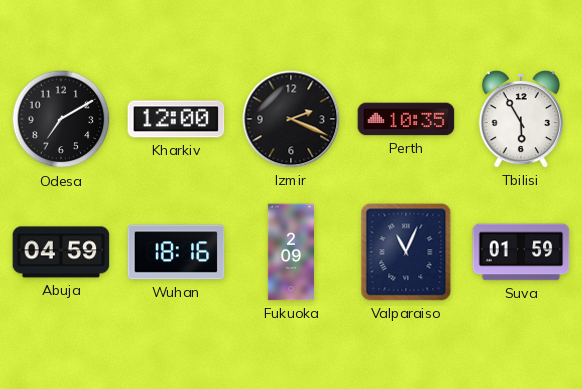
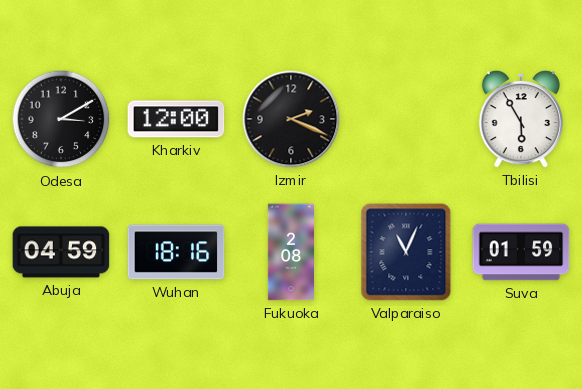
Odesa: 7:10 -> 3:10
Perth: 10:35 -> none
Fukuoka: 2:09 -> 2:08
